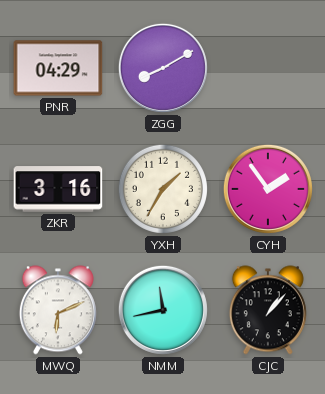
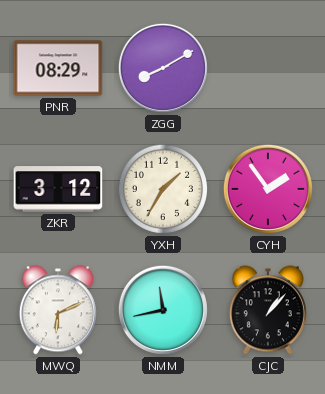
PNR: 04:29 -> 08:29
ZKR: 3:16 -> 3:12
